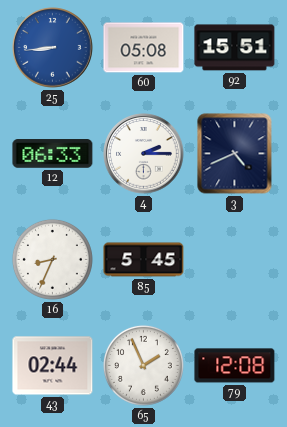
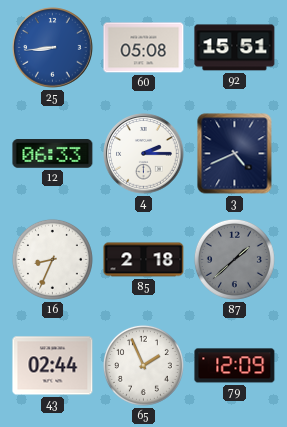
85: 5:45 -> 2:18
87: none -> 1:38
79: 12:08 -> 12:09
